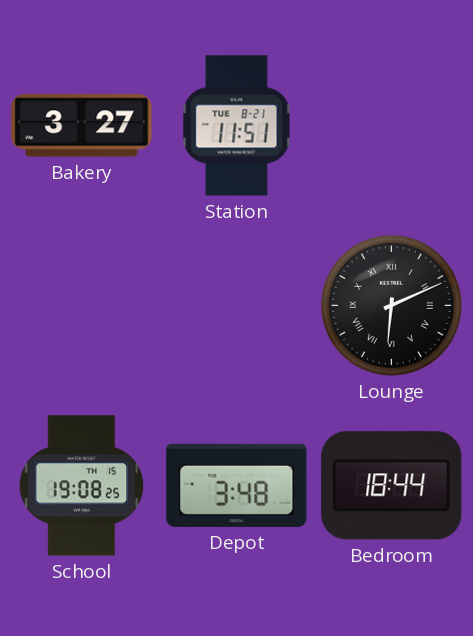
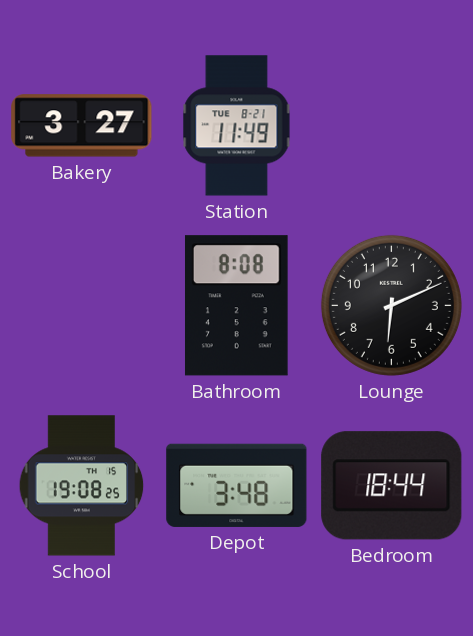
Station: 11:51 -> 11:49
Bathroom: none -> 8:08
Lounge numerals: Roman -> Arabic
